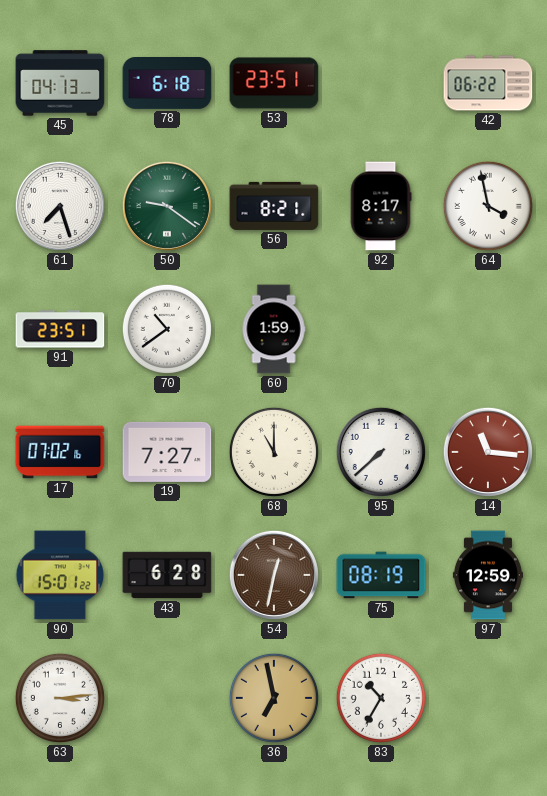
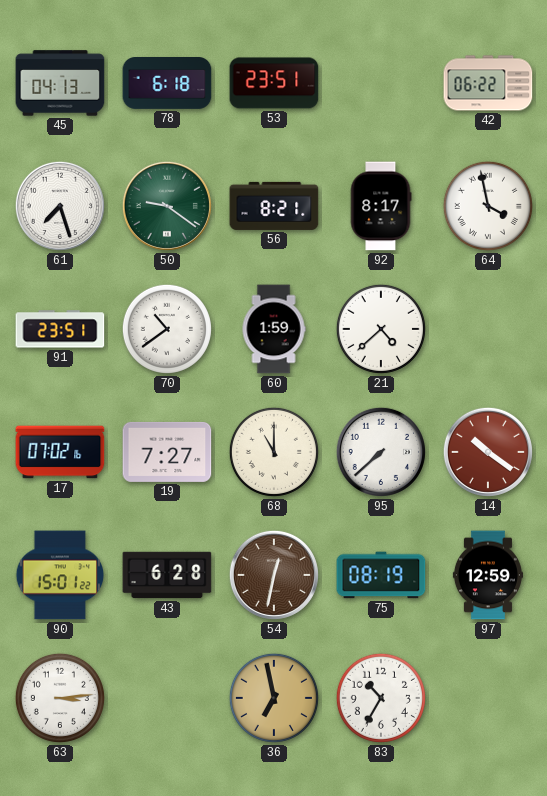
21: none -> 4:38
14: 11:16 -> 10:21
